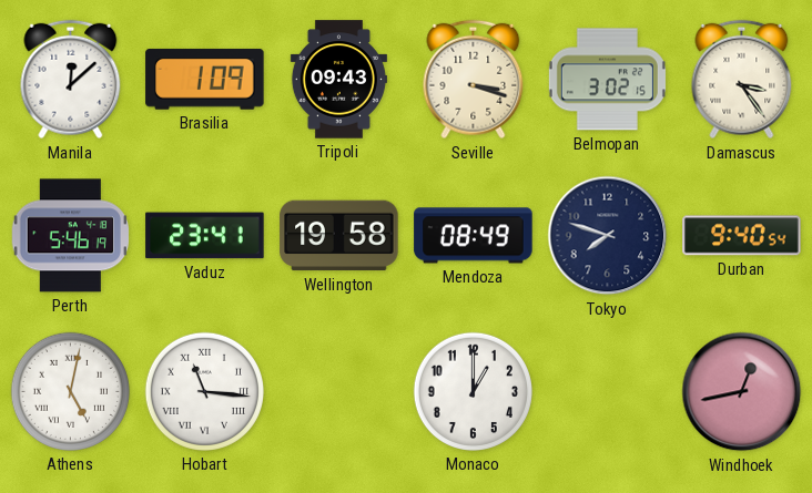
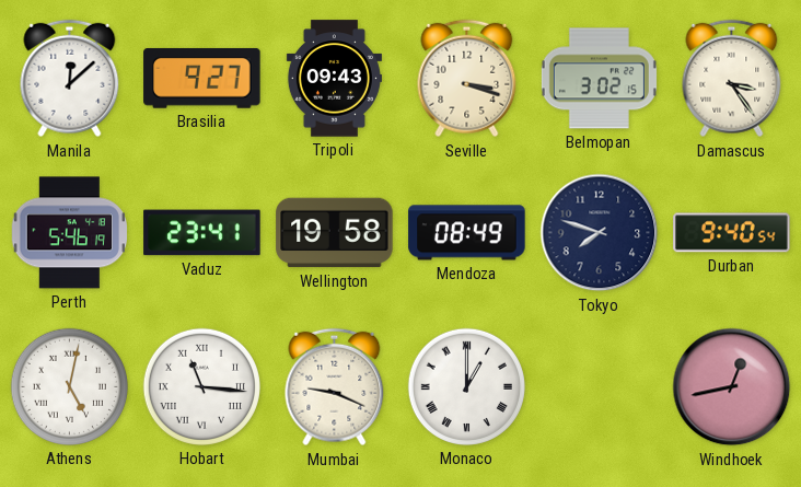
Brasilia: 1:09 -> 9:27
Mumbai: none -> 9:19
Monaco numerals: Arabic -> Roman
